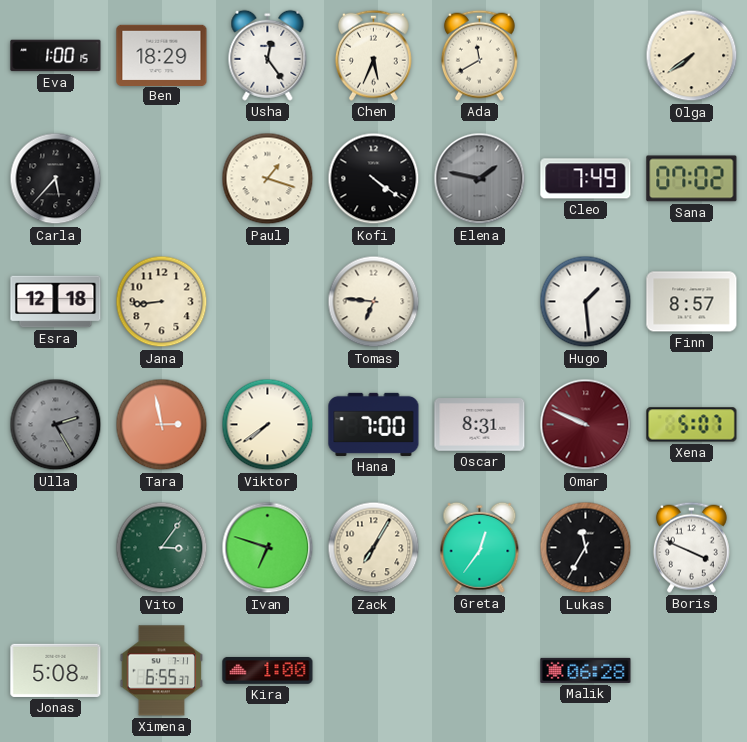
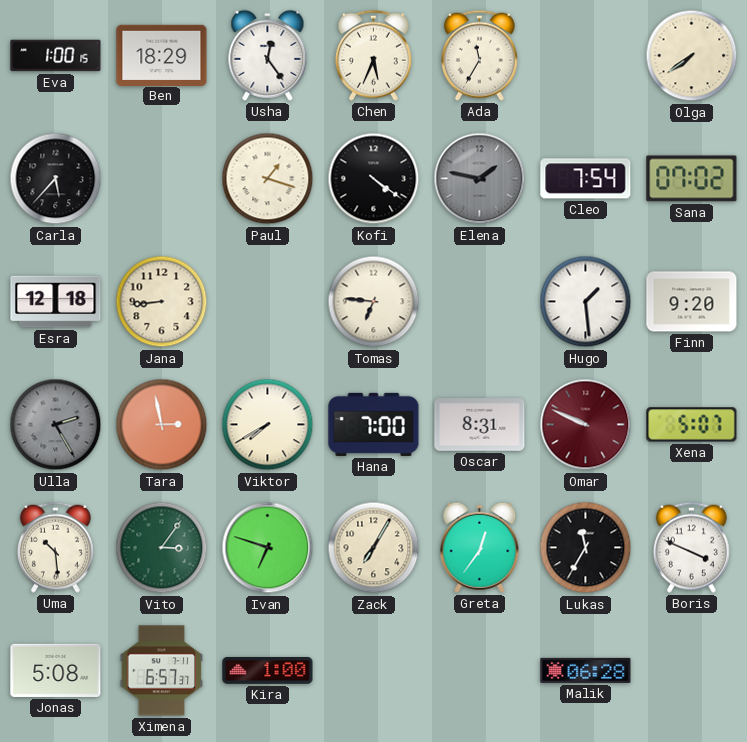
Ada: 11:40 -> 11:35
Cleo: 7:49 -> 7:54
Finn: 8:57 -> 9:20
Viktor: 7:39 -> 7:40
Uma: none -> 10:29
Ximena: 6:55 -> 6:57
